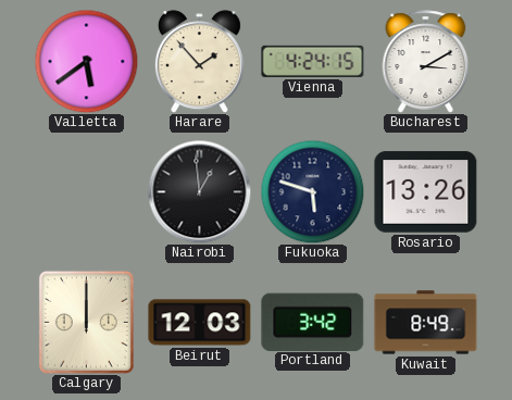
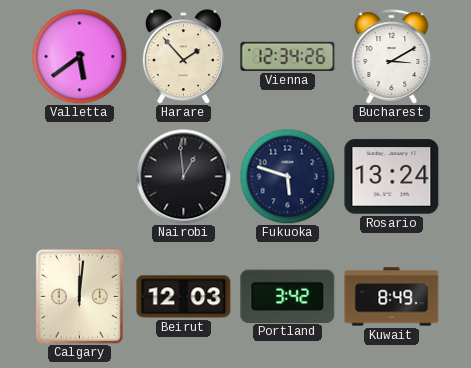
Vienna: 4:24 -> 12:34
Rosario: 13:26 -> 13:24
Calgary: 12:00 -> 12:01
